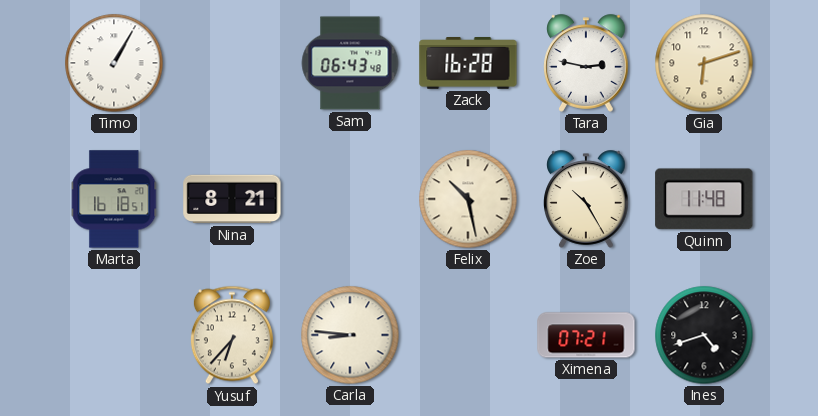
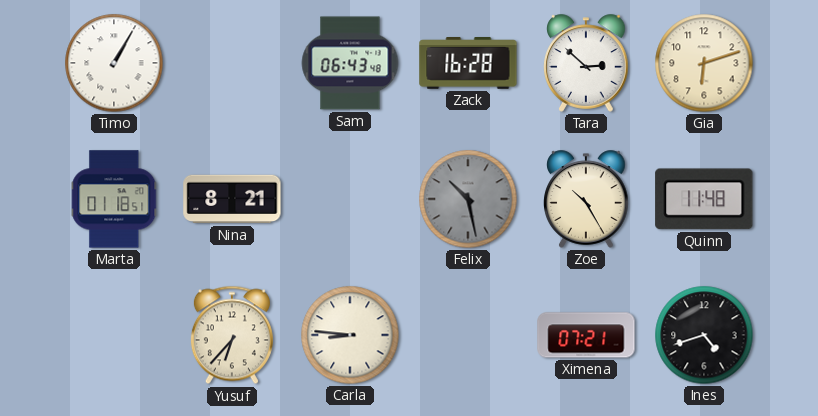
Tara: 2:47 -> 2:52
Marta: 16:18 -> 01:18
Felix dial: cream -> grey
